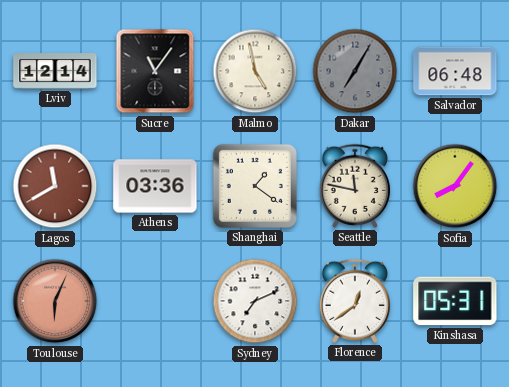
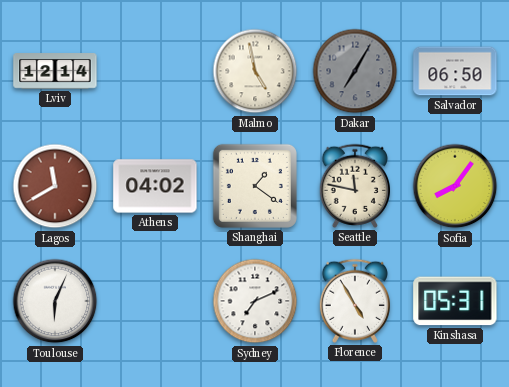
Sucre: 11:06 -> none
Salvador: 06:48 -> 06:50
Athens: 03:36 -> 04:02
Toulouse dial: salmon -> white
Florence: 12:39 -> 4:55
